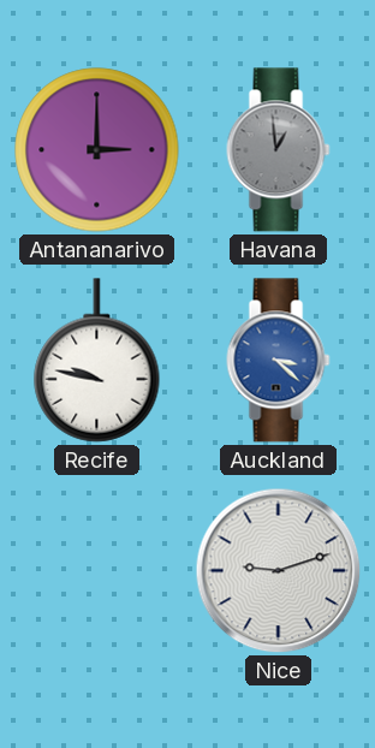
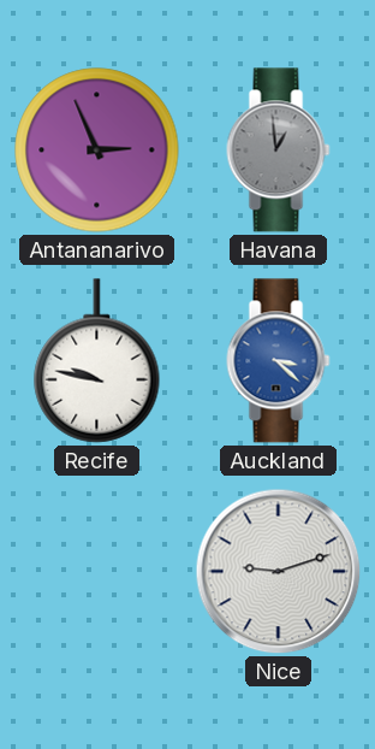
Antananarivo: 3:00 -> 2:56
